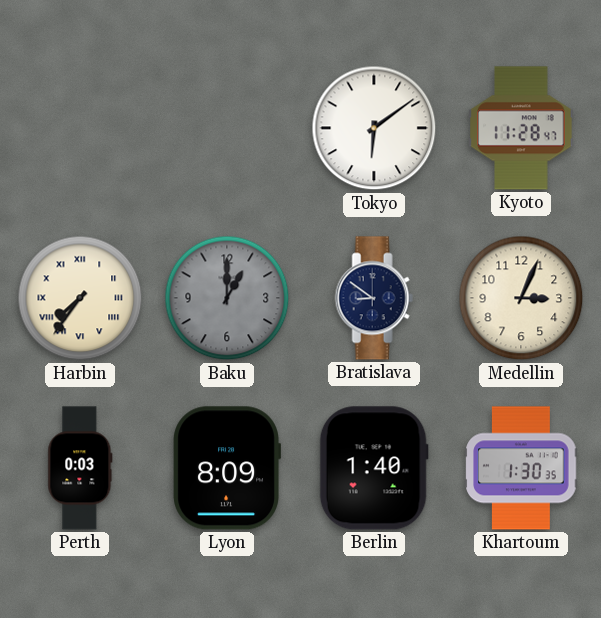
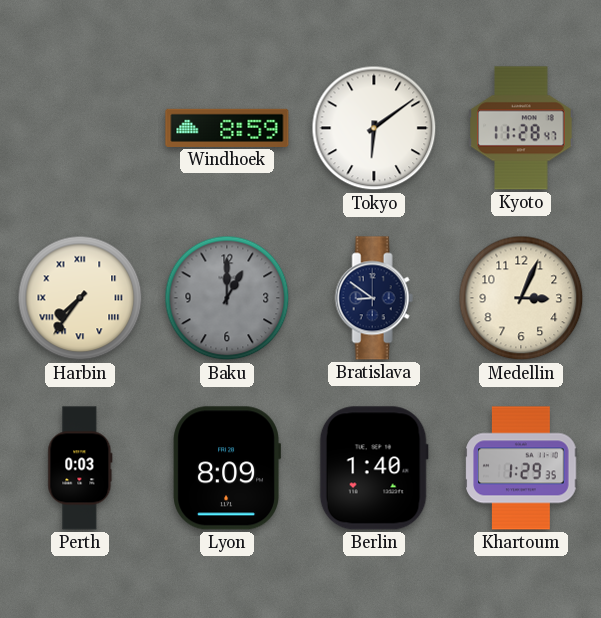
Windhoek: none -> 8:59
Khartoum: 1:30 -> 1:29
